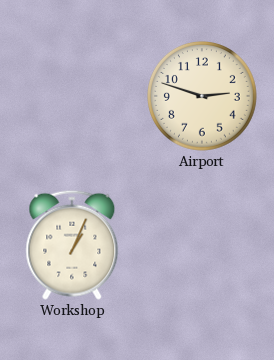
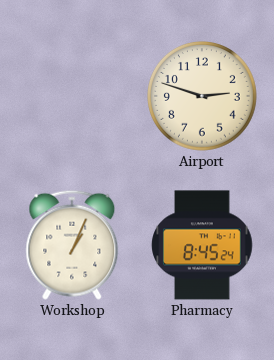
Pharmacy: none -> 8:45
